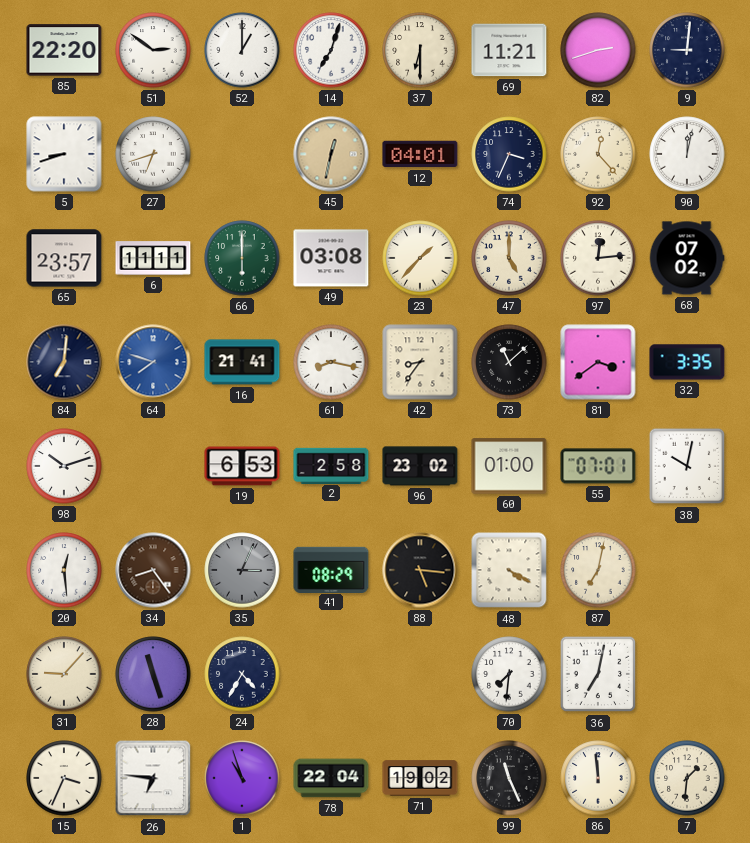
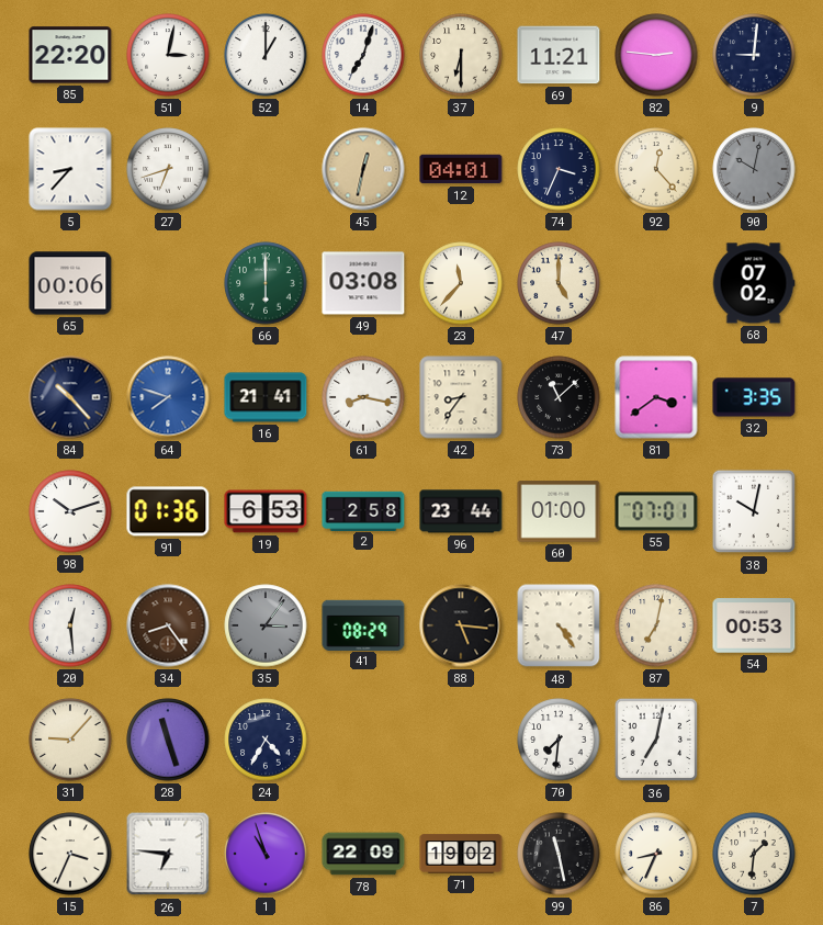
51: 2:51 -> 3:02
82: 2:42 -> 2:46
5: 8:42 -> 8:37
90: 12:02 -> 10:02
90 dial: white -> grey
65: 23:57 -> 00:06
6: 11:11 -> none
23: 1:37 -> 11:37
97: 12:14 -> none
84: 7:01 -> 10:23
91: none -> 01:36
96: 23:02 -> 23:44
35: 3:04 -> 3:06
48: 4:20 -> 4:24
54: none -> 00:53
78: 22:04 -> 22:09
99: 11:26 -> 11:28
86: 11:59 -> 8:34
